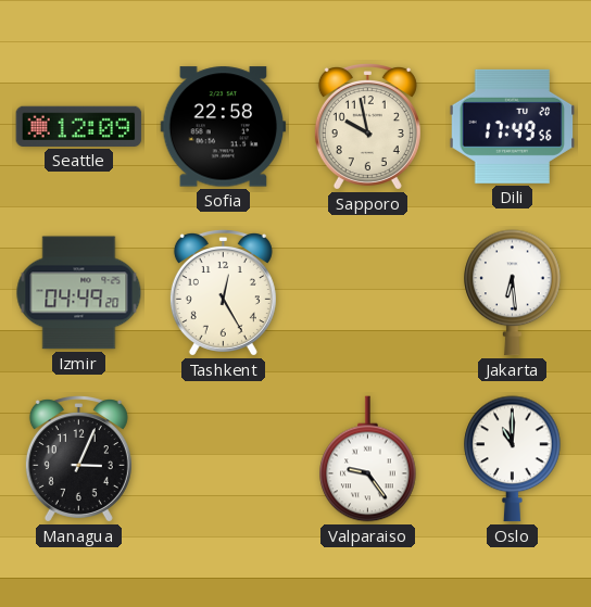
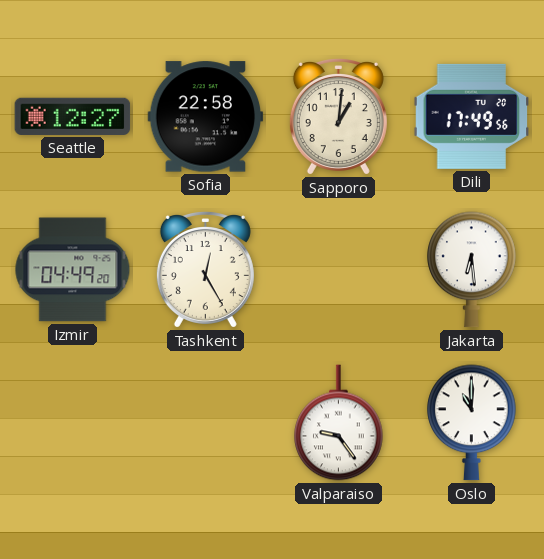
Seattle: 12:09 -> 12:27
Sapporo: 9:58 -> 1:01
Managua: 3:04 -> none
